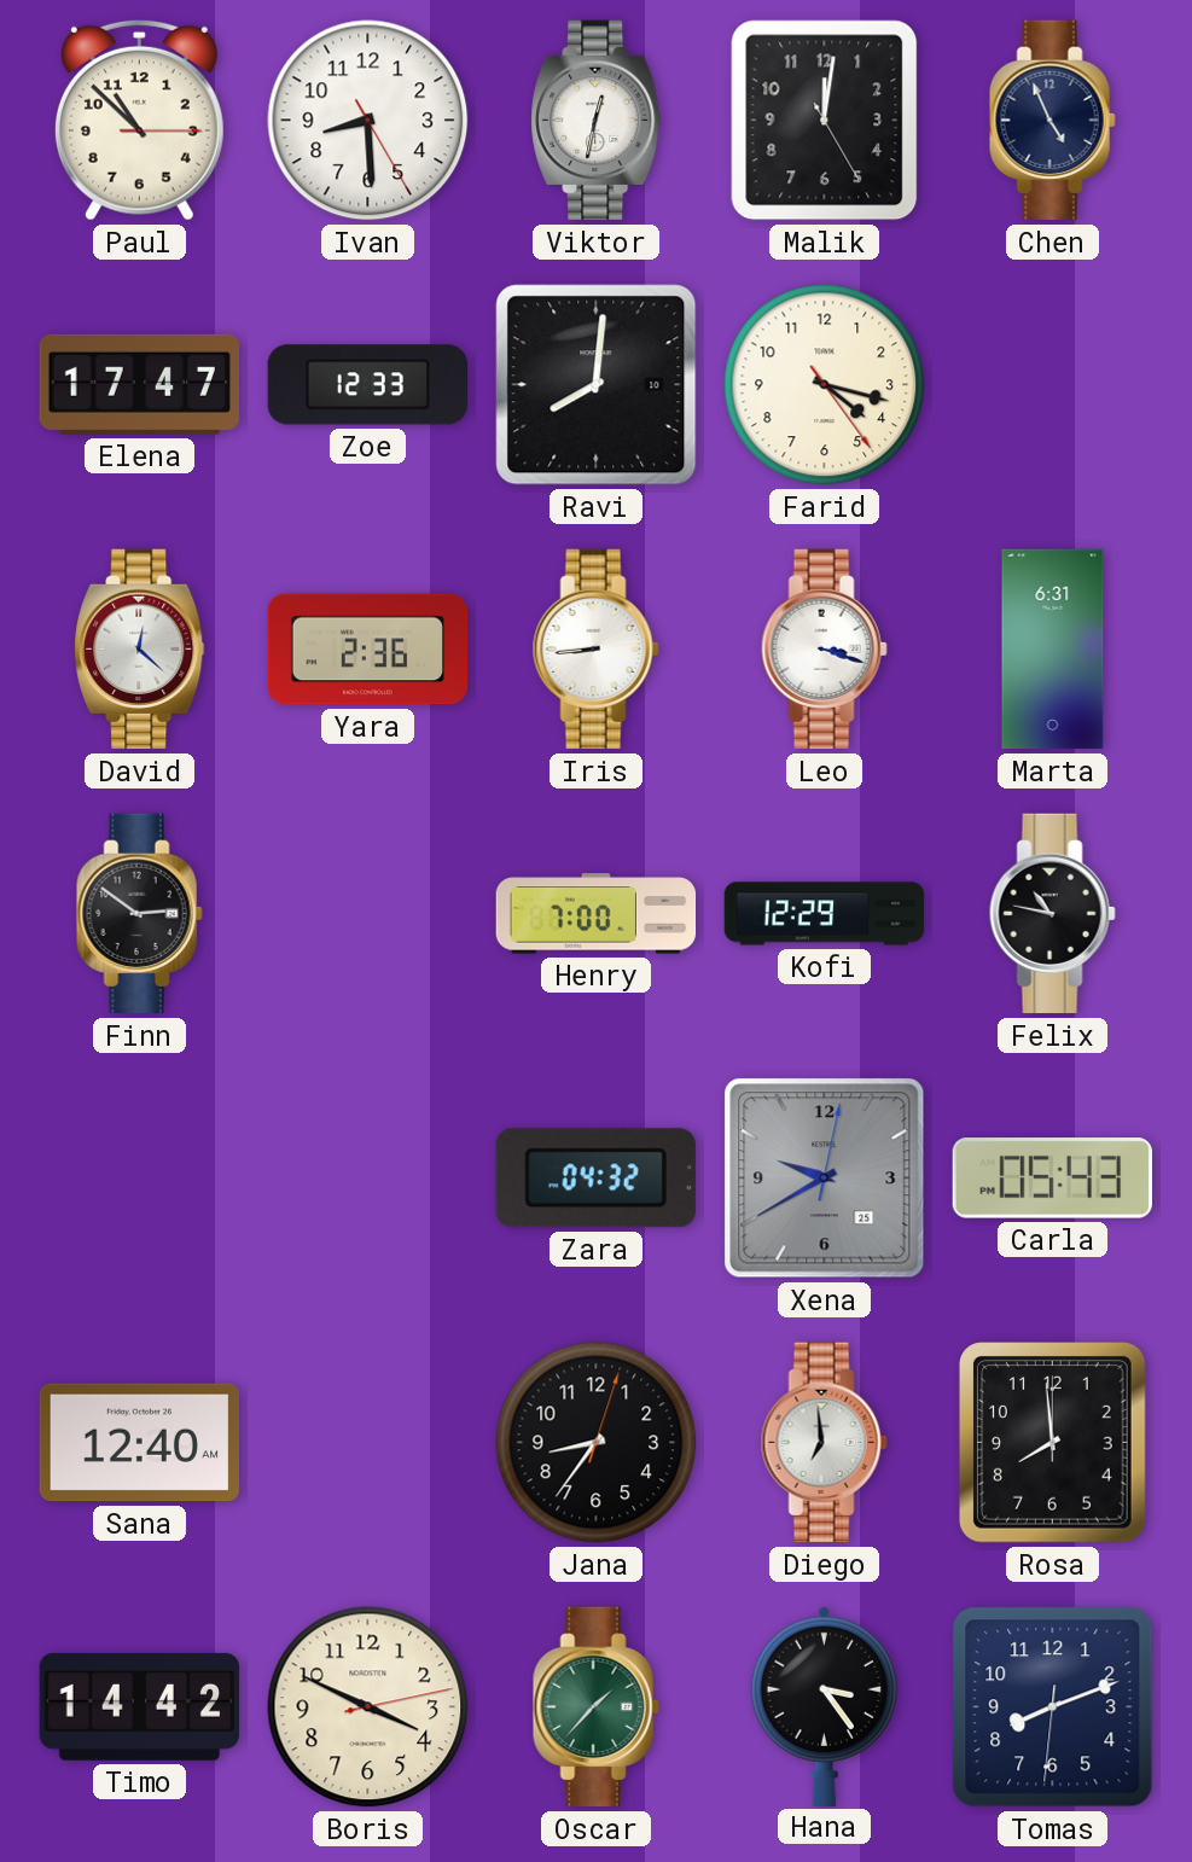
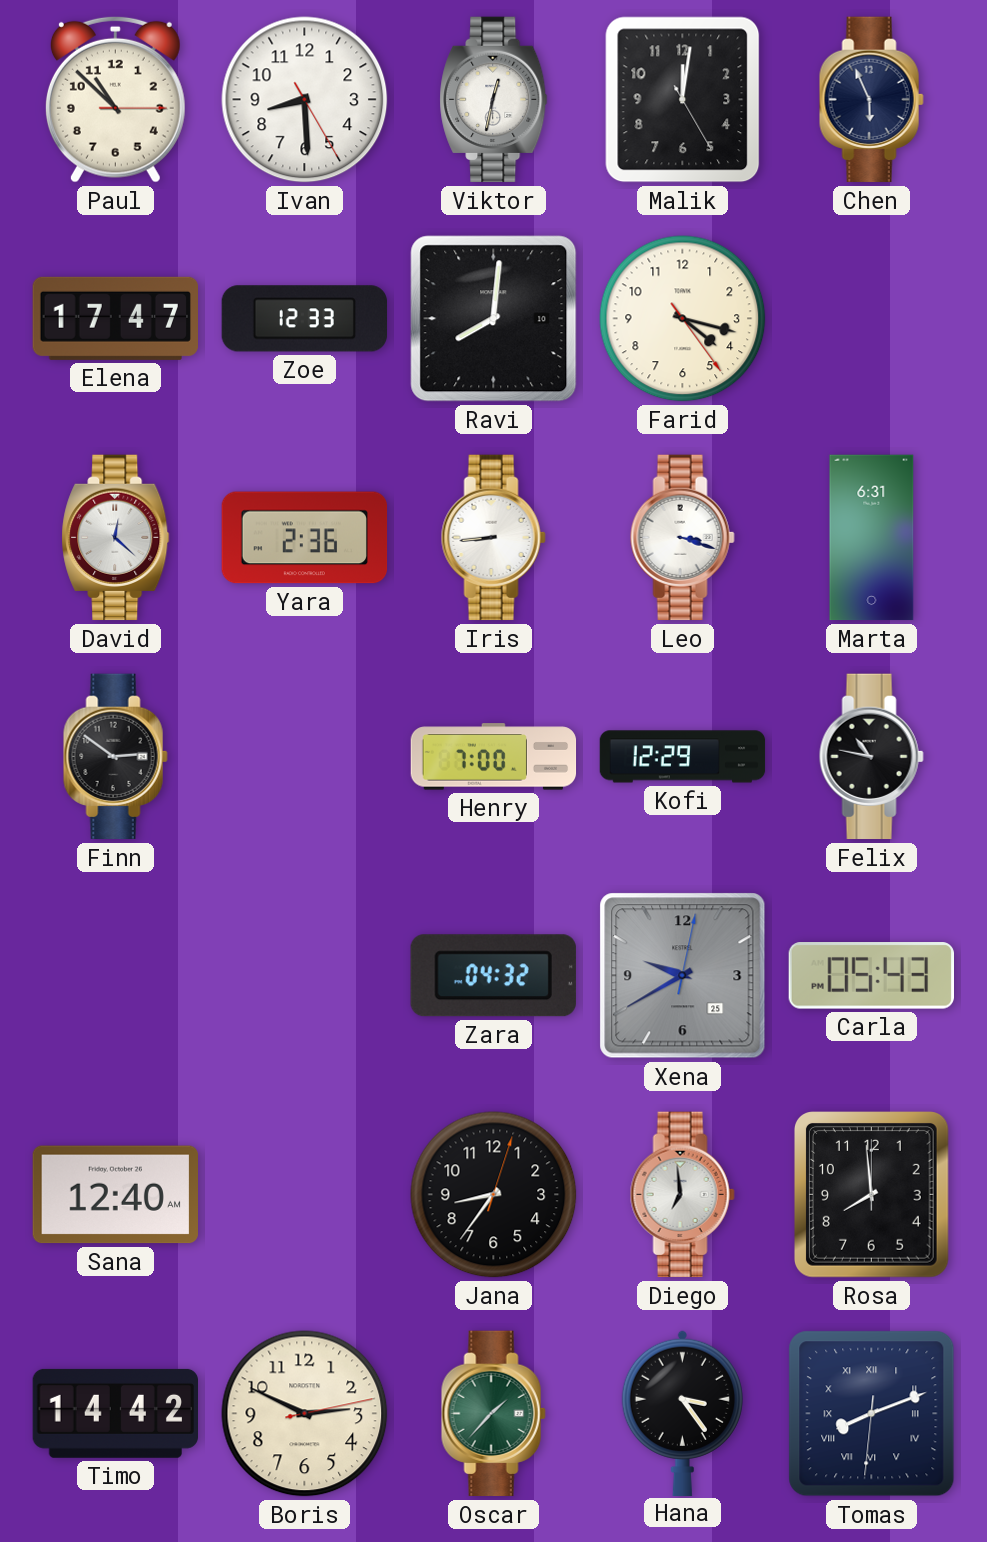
Chen: 4:56 -> 5:56
Boris: 3:49 -> 2:49
Tomas numerals: Arabic -> Roman
